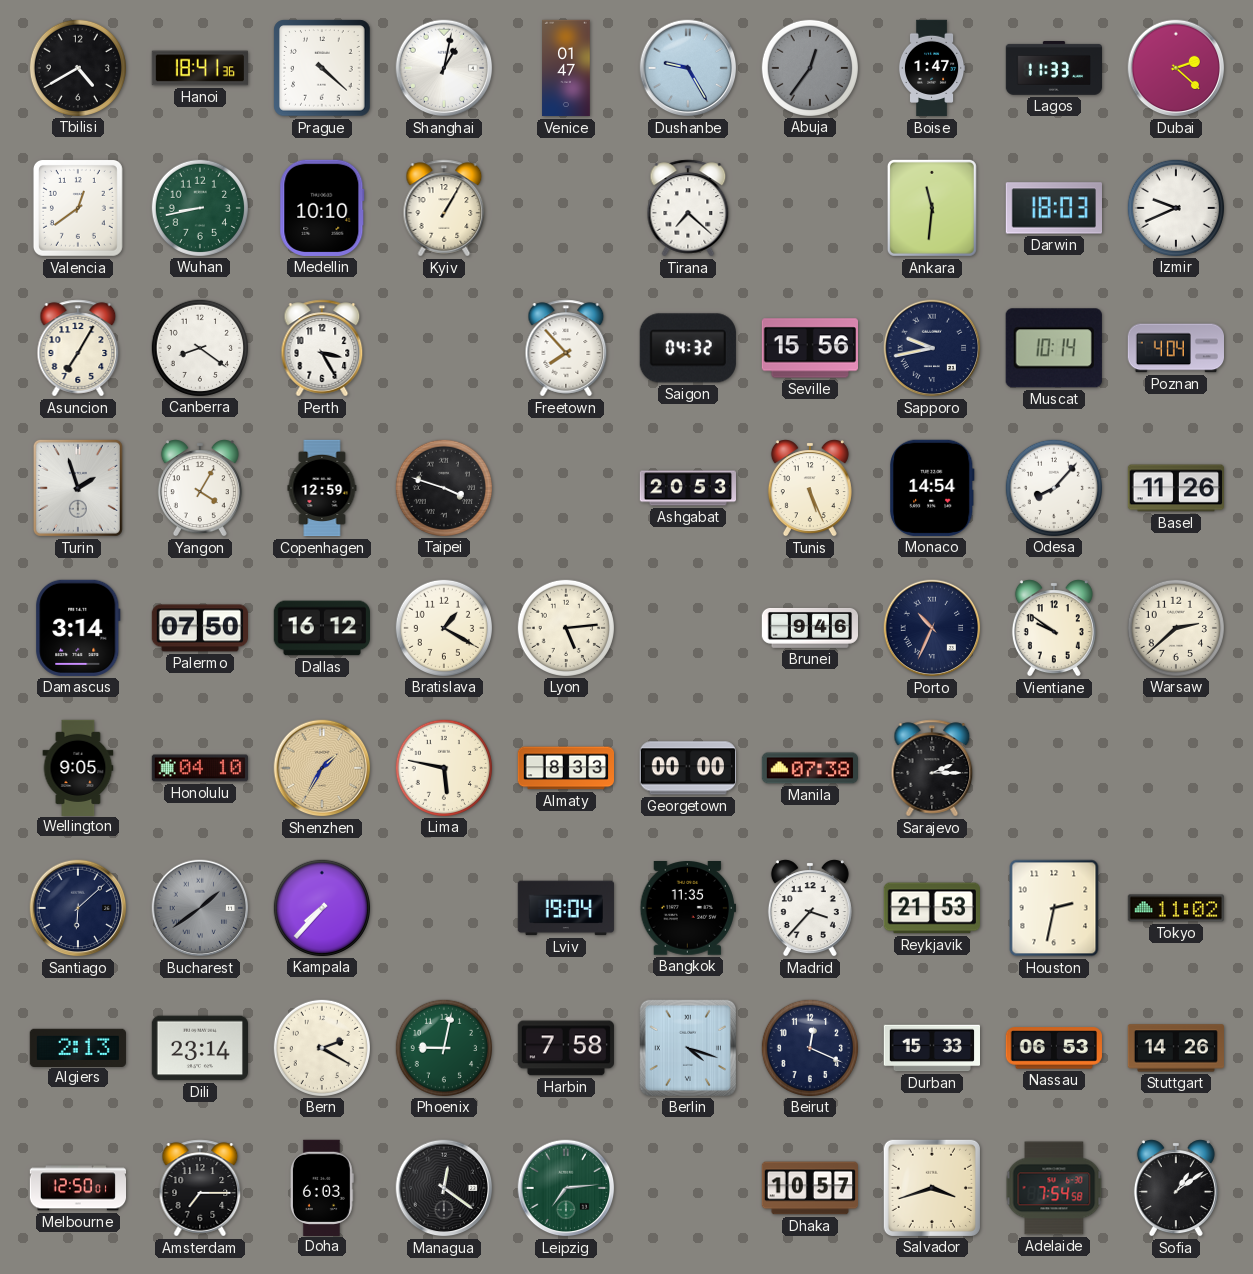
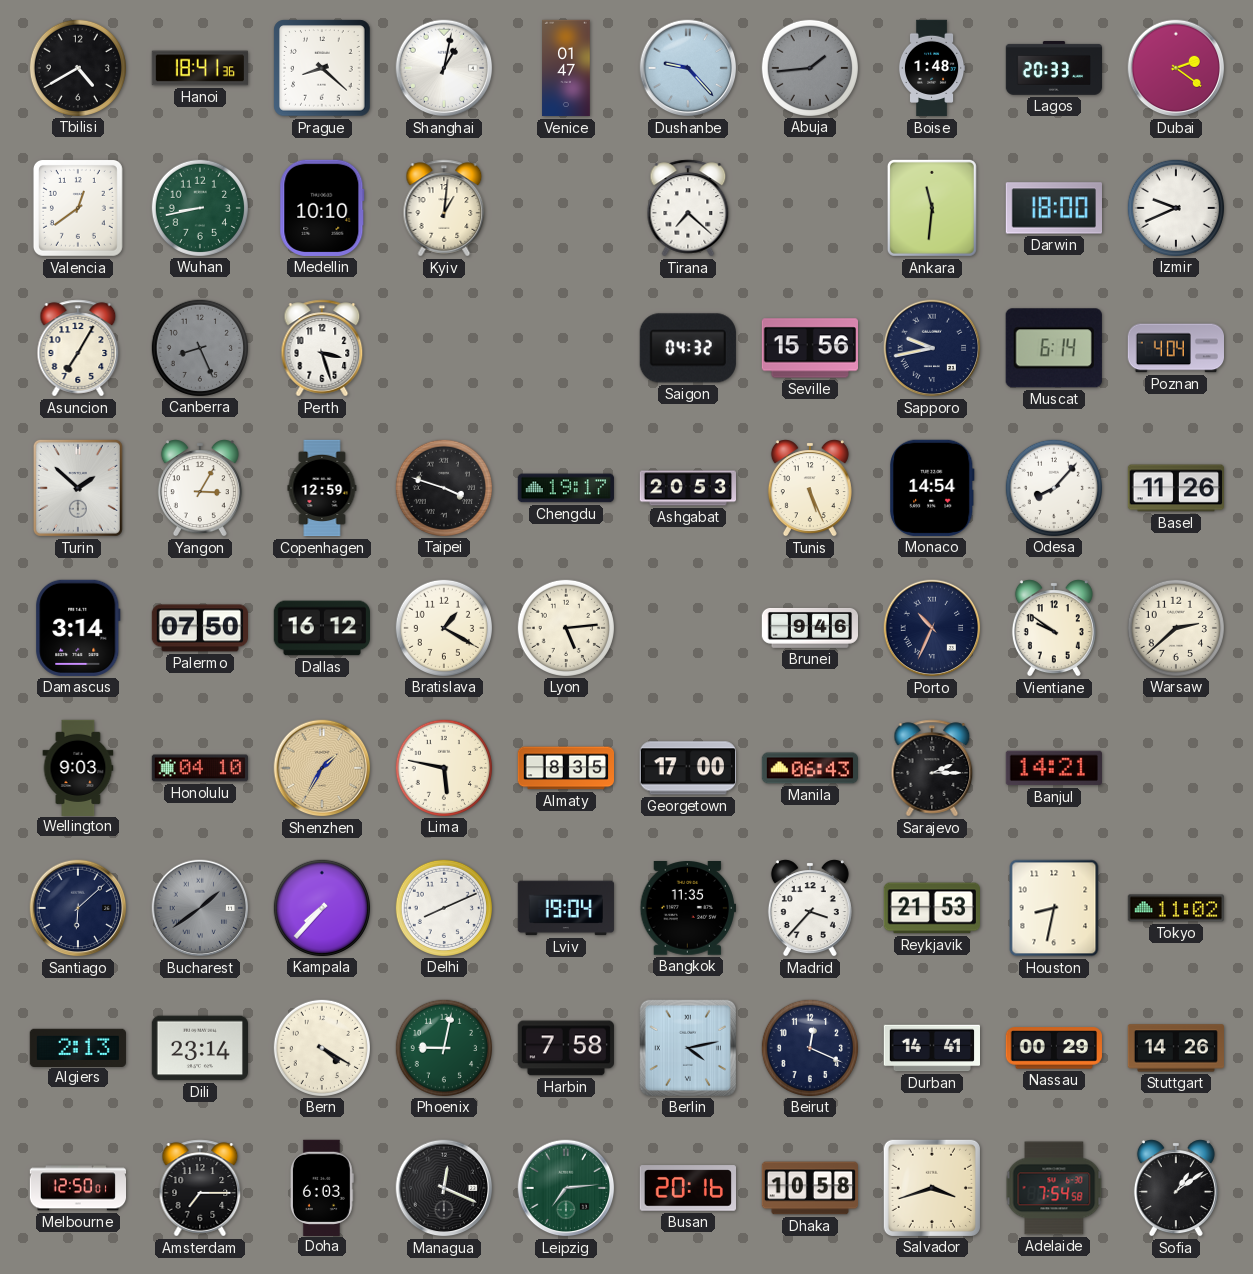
Prague: 4:22 -> 8:22
Dushanbe: 9:25 -> 9:23
Abuja: 12:36 -> 1:44
Boise: 1:47 -> 1:48
Lagos: 11:33 -> 20:33
Dubai: 2:22 -> 2:21
Kyiv: 1:05 -> 1:01
Darwin: 18:03 -> 18:00
Canberra: 8:21 -> 8:26
Canberra dial: white -> grey
Perth: 3:25 -> 3:27
Freetown: 7:53 -> none
Muscat: 10:14 -> 6:14
Turin: 1:57 -> 1:52
Yangon: 4:05 -> 3:05
Chengdu: none -> 19:17
Wellington: 9:05 -> 9:03
Almaty: 8:33 -> 8:35
Georgetown: 00:00 -> 17:00
Manila: 07:38 -> 06:43
Banjul: none -> 14:21
Delhi: none -> 8:11
Houston: 2:32 -> 8:32
Bern: 2:20 -> 4:20
Berlin: 4:18 -> 4:13
Durban: 15:33 -> 14:41
Nassau: 06:53 -> 00:29
Managua: 12:21 -> 12:19
Busan: none -> 20:16
Dhaka: 10:57 -> 10:58
